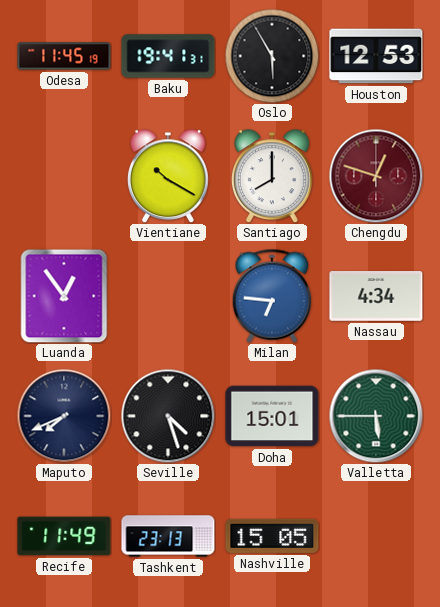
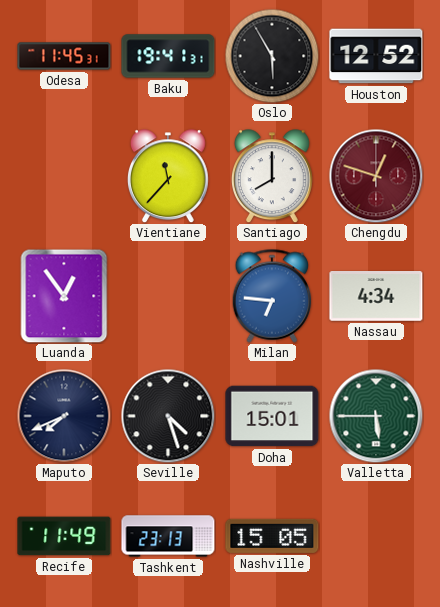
Odesa: 11:45:19 -> 11:45:31
Houston: 12:53 -> 12:52
Vientiane: 10:20 -> 11:37
